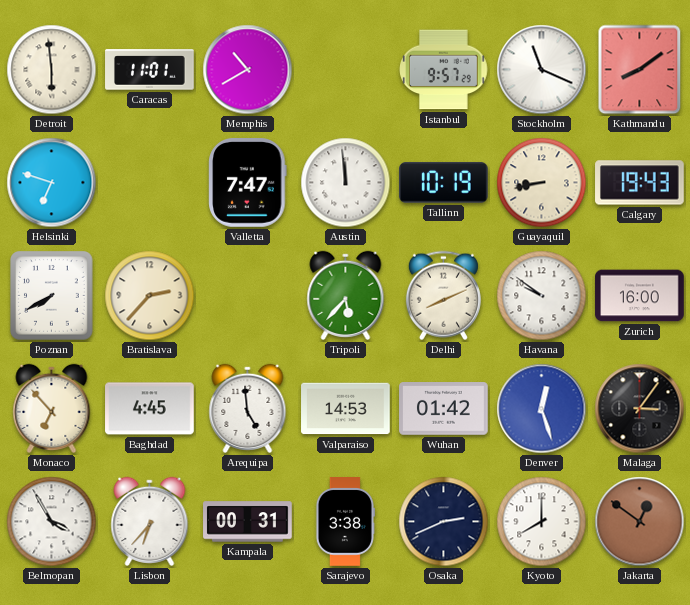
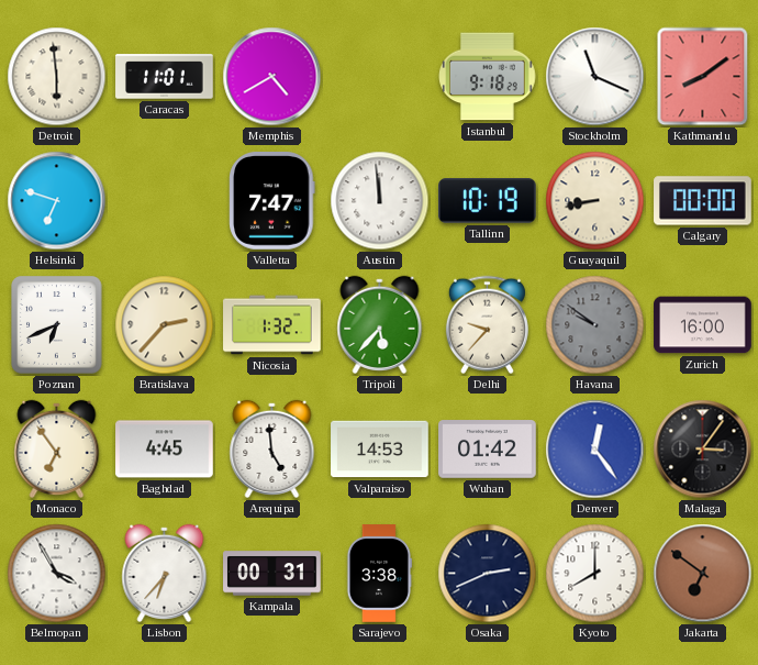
Memphis: 10:40 -> 4:40
Istanbul: 9:57 -> 9:18
Calgary: 19:43 -> 00:00
Poznan: 7:40 -> 6:41
Nicosia: none -> 1:32
Delhi: 8:11 -> 9:37
Havana dial: white -> grey
Monaco: 6:53 -> 6:54
Denver: 12:27 -> 12:24
Jakarta: 12:51 -> 6:51
